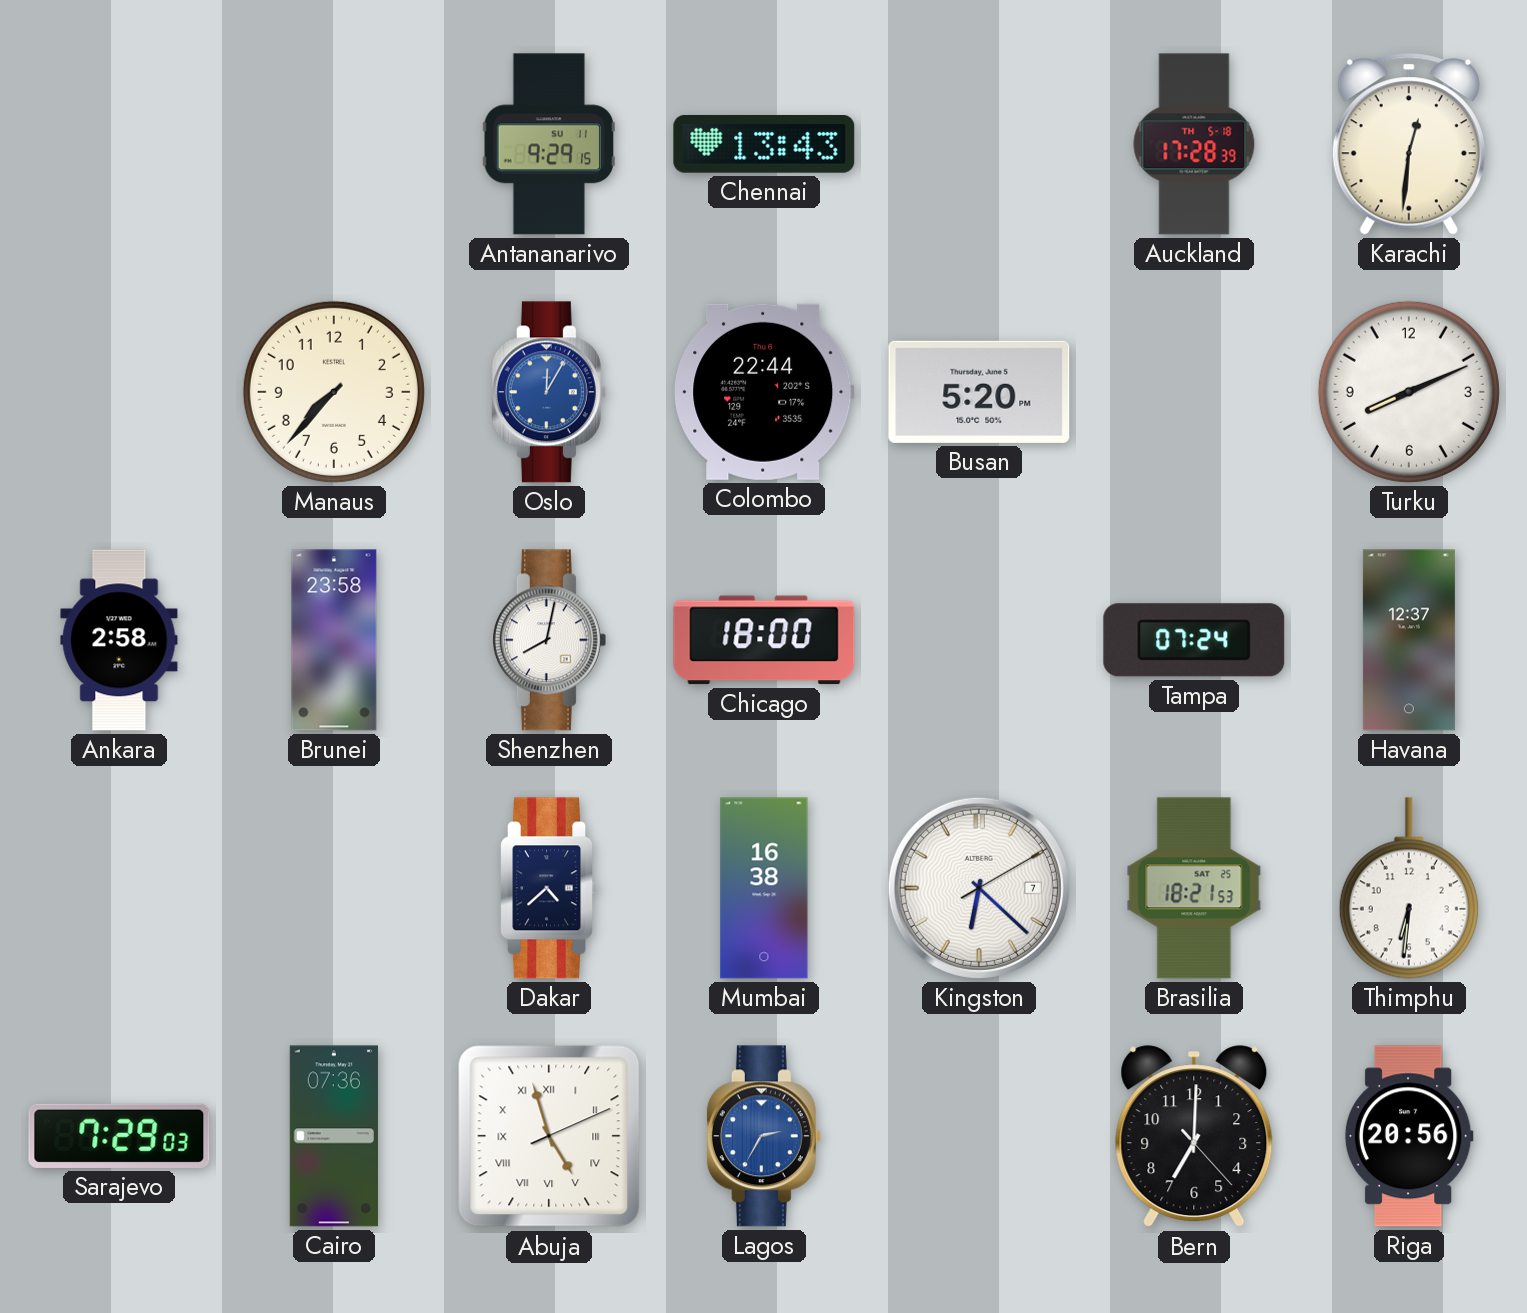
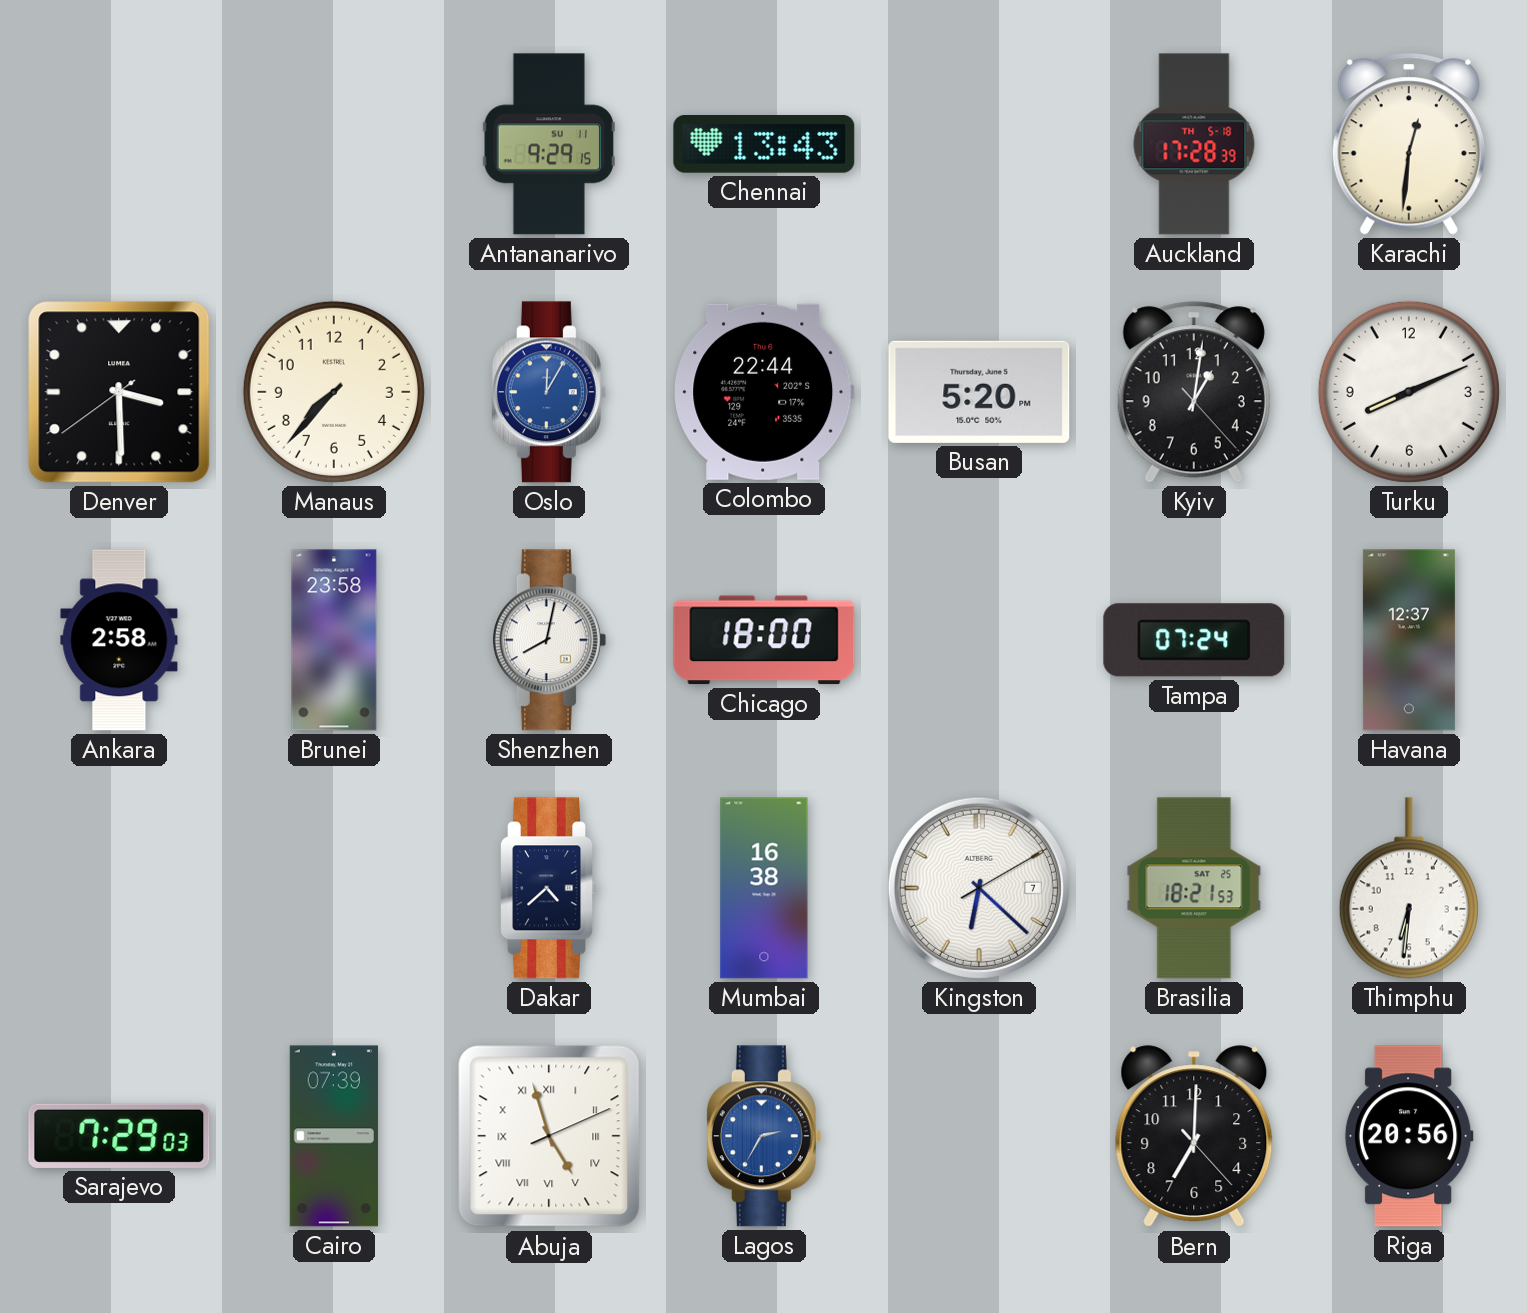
Denver: none -> 3:29
Kyiv: none -> 1:01
Cairo: 07:36 -> 07:39
